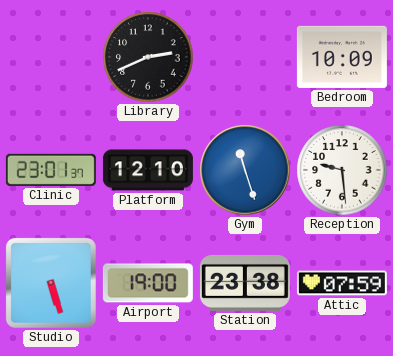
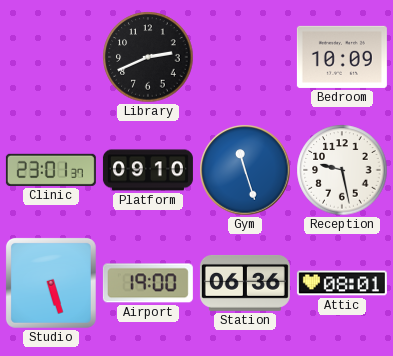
Platform: 12:10 -> 09:10
Reception: 9:29 -> 9:28
Station: 23:38 -> 06:36
Attic: 07:59 -> 08:01
